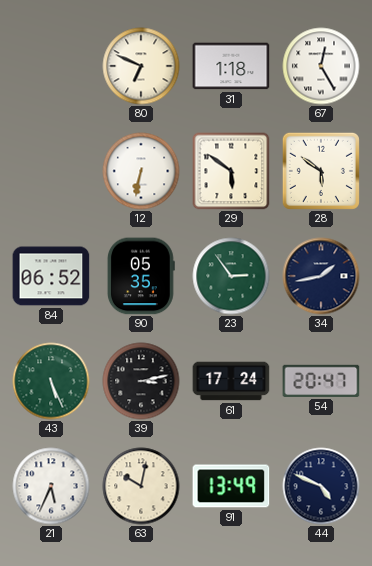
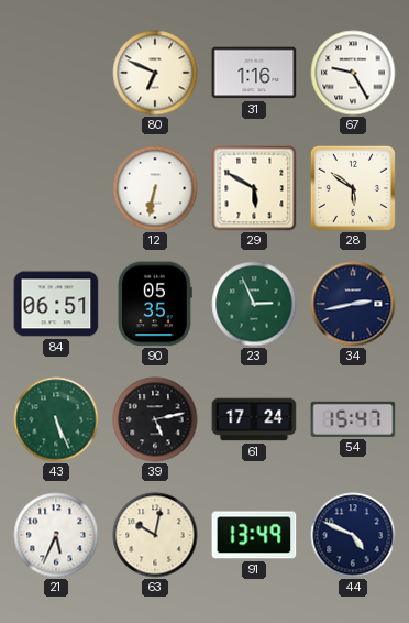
31: 1:18 -> 1:16
67: 12:25 -> 9:25
29: 5:51 -> 5:50
84: 06:52 -> 06:51
23: 2:54 -> 2:56
34: 1:43 -> 2:43
39: 3:13 -> 5:13
54: 20:47 -> 15:47
